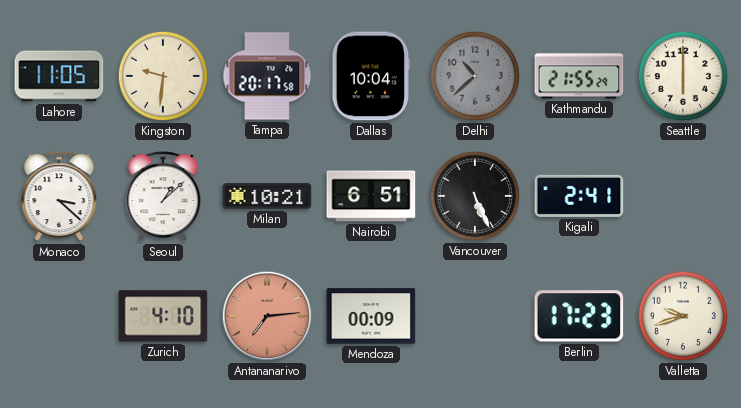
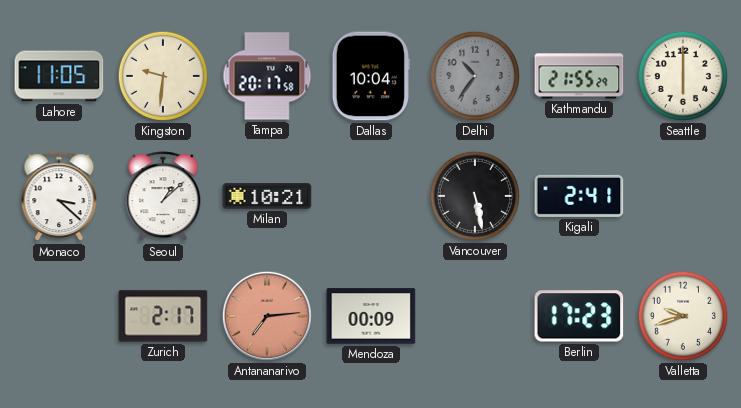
Delhi: 10:38 -> 10:36
Nairobi: 6:51 -> none
Vancouver: 5:26 -> 5:28
Zurich: 4:10 -> 2:17
